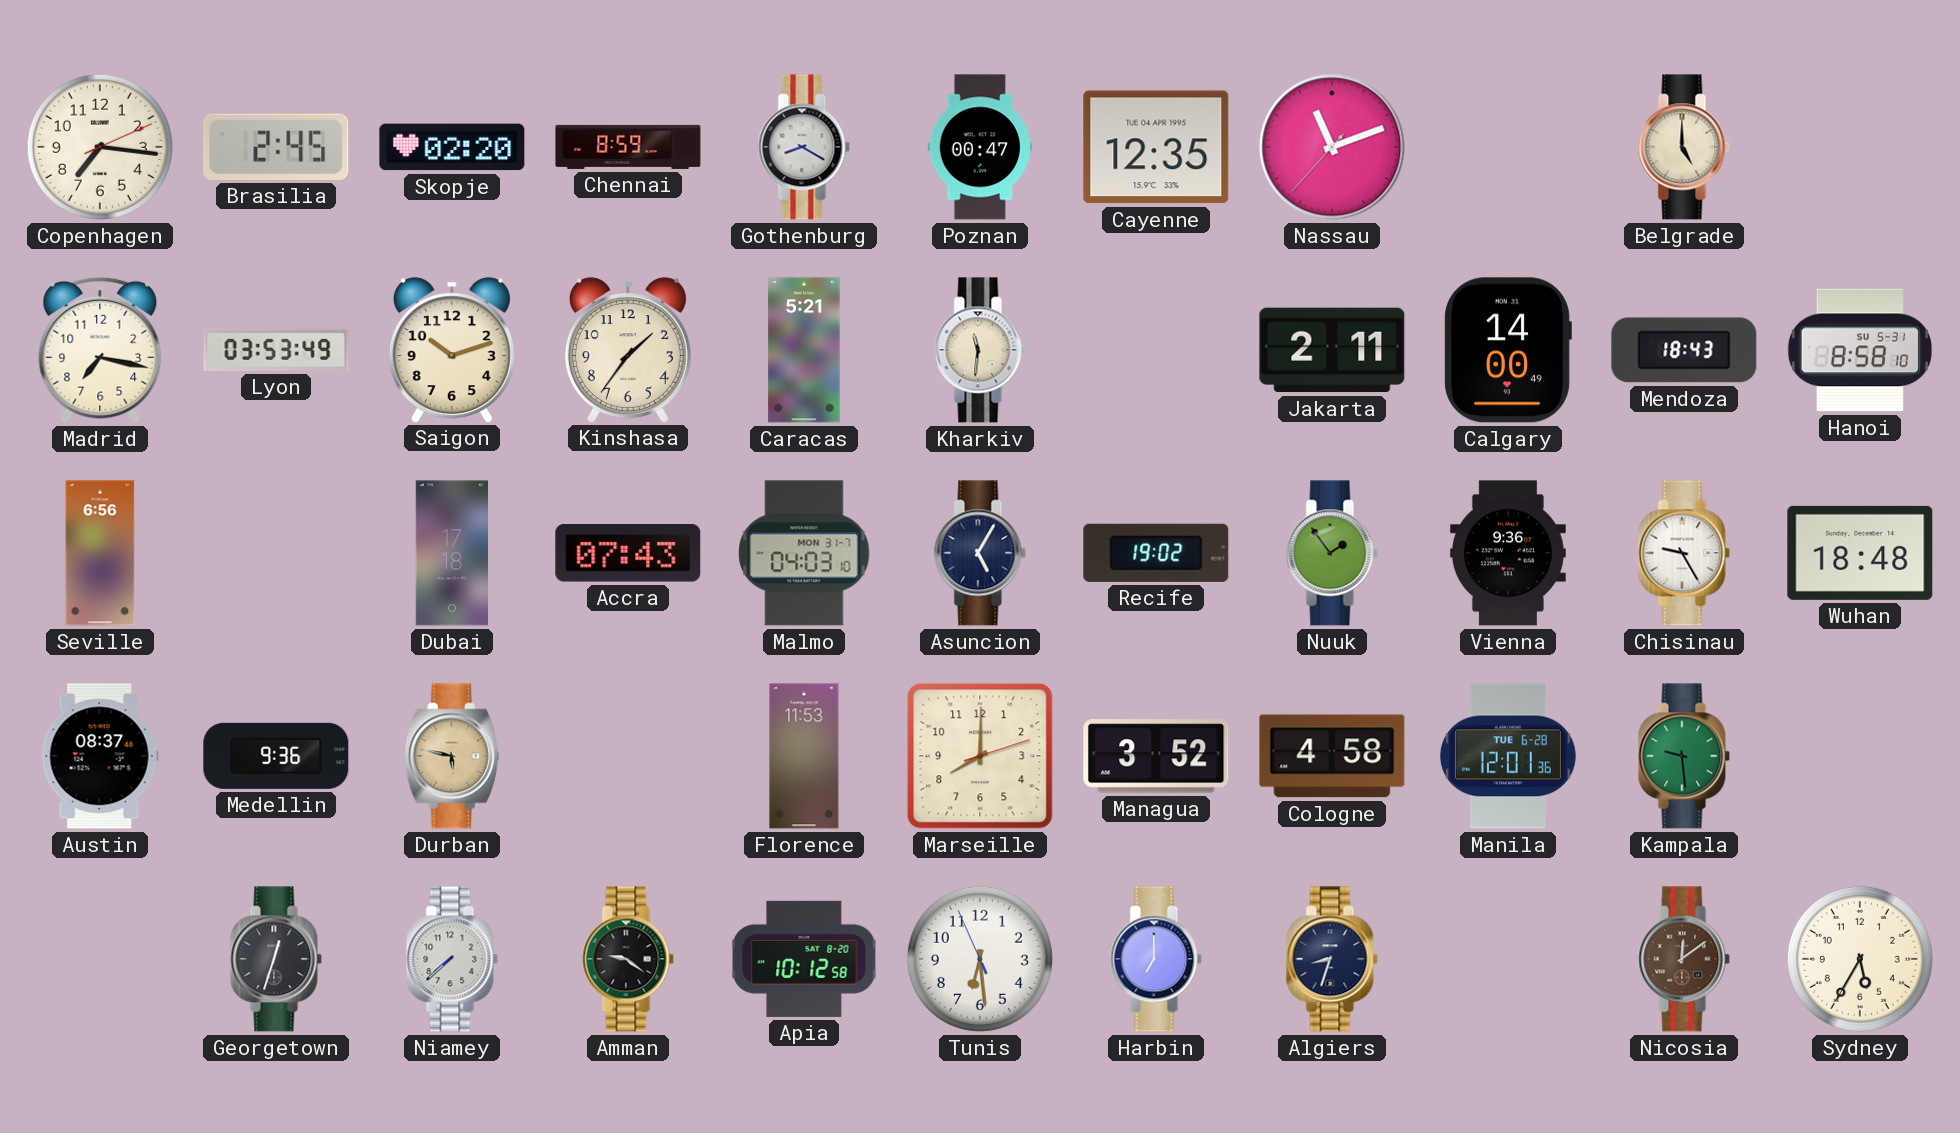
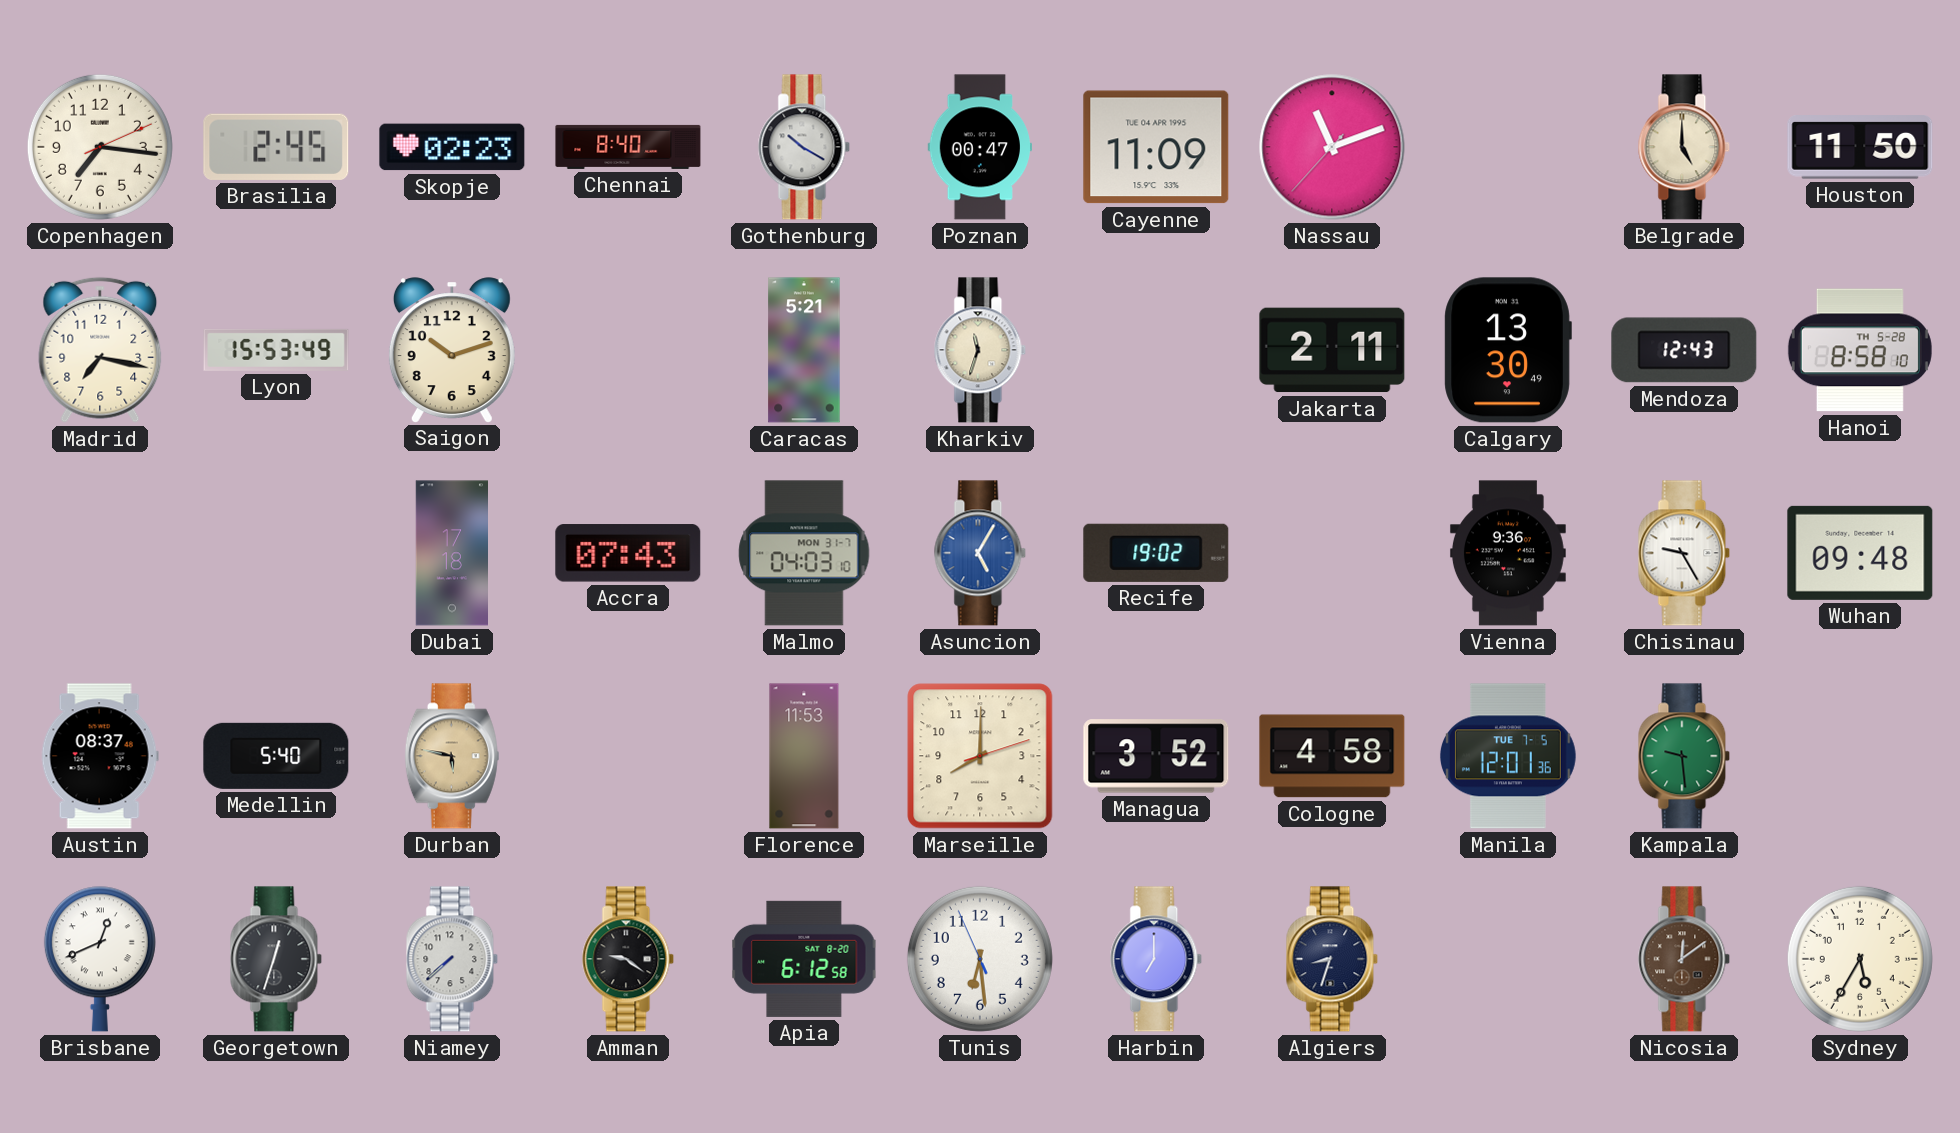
Skopje: 02:20 -> 02:23
Chennai: 8:59 -> 8:40
Gothenburg: 8:20 -> 10:20
Cayenne: 12:35 -> 11:09
Houston: none -> 11:50
Lyon: 03:53 -> 15:53
Kinshasa: 1:36 -> none
Kharkiv: 11:31 -> 11:33
Calgary: 14:00 -> 13:30
Mendoza: 18:43 -> 12:43
Hanoi date: SU 5-31 -> TH 5-28
Seville: 6:56 -> none
Asuncion dial: navy -> blue
Nuuk: 1:54 -> none
Wuhan: 18:48 -> 09:48
Medellin: 9:36 -> 5:40
Manila date: TUE 6-28 -> TUE 7-5
Brisbane: none -> 12:41
Apia: 10:12 -> 6:12
